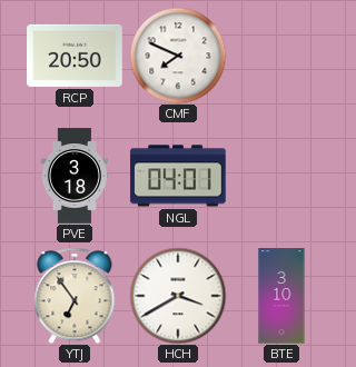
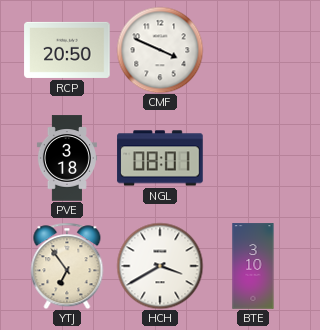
CMF: 7:49 -> 3:49
NGL: 04:01 -> 08:01
